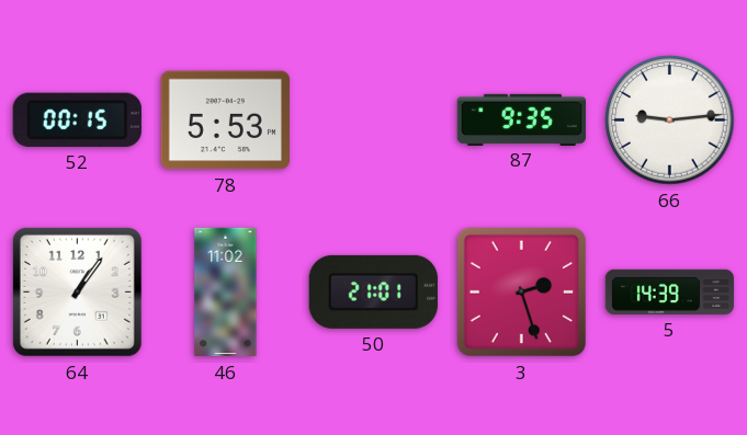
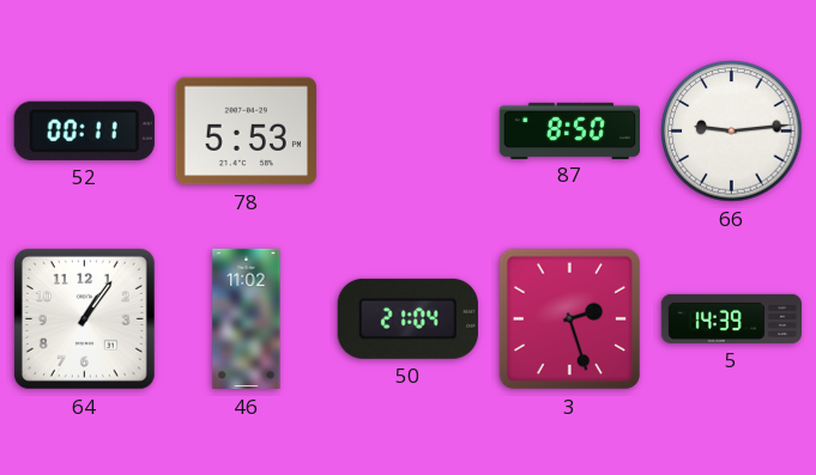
52: 00:15 -> 00:11
87: 9:35 -> 8:50
50: 21:01 -> 21:04
